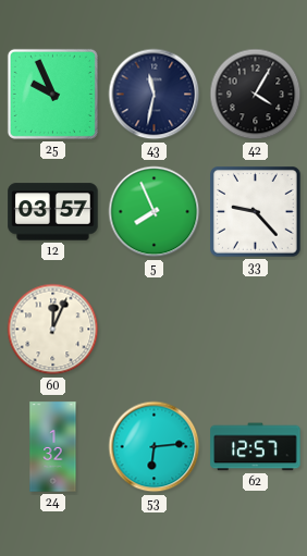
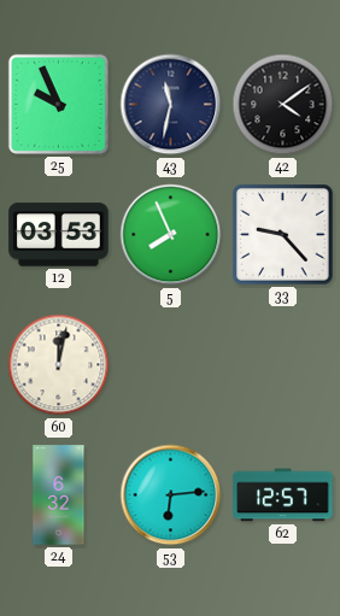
42: 4:05 -> 4:09
12: 03:57 -> 03:53
60: 12:04 -> 12:02
24: 1:32 -> 6:32
